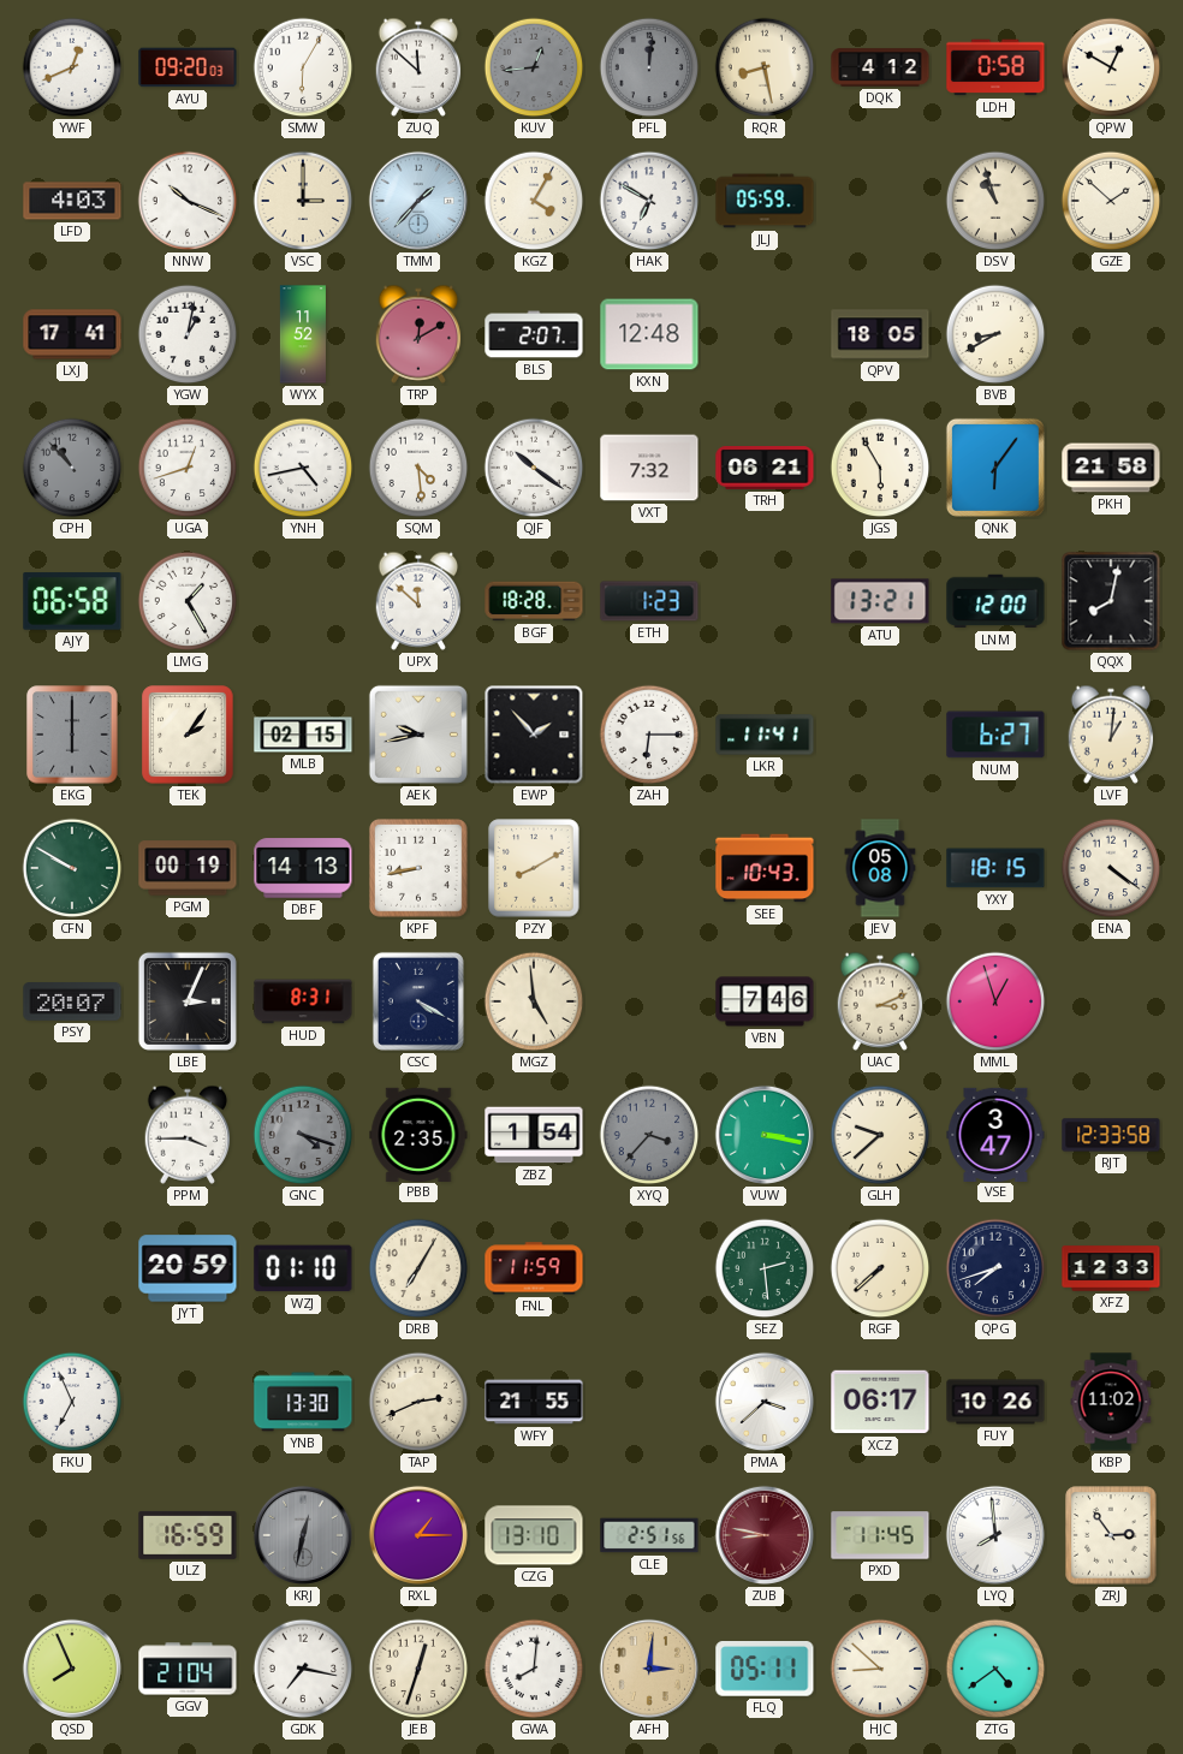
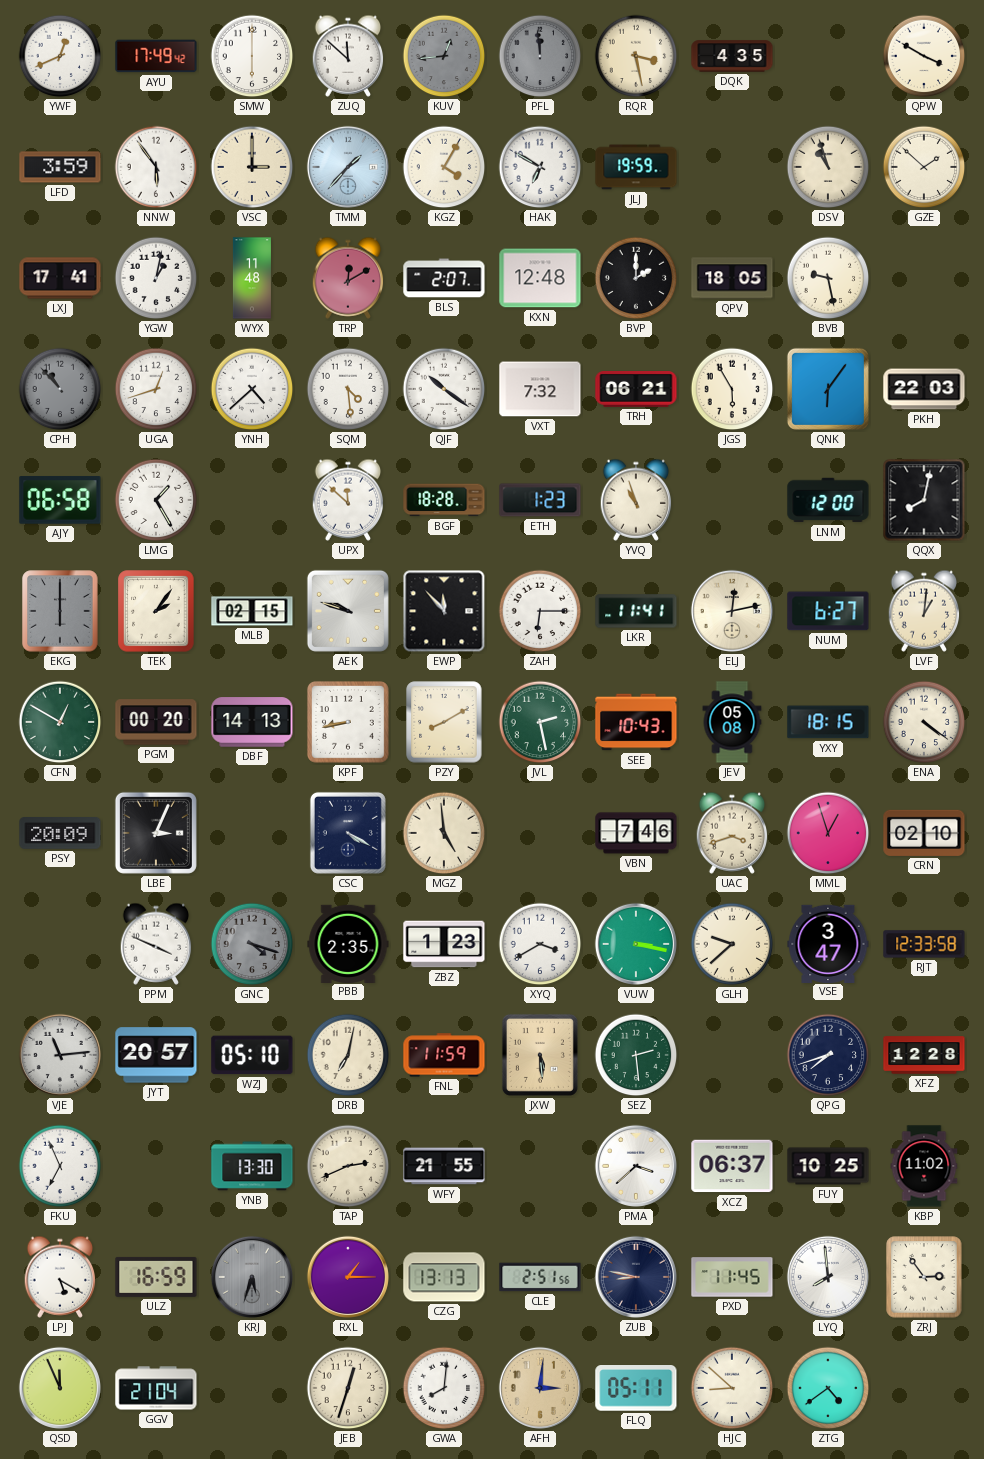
AYU: 09:20 -> 17:49
SMW: 6:05 -> 6:00
PFL: 12:01 -> 11:59
RQR: 8:28 -> 3:28
DQK: 4:12 -> 4:35
LDH: 0:58 -> none
QPW: 12:50 -> 3:50
LFD: 4:03 -> 3:59
NNW: 10:19 -> 5:54
JLJ: 05:59 -> 19:59
WYX: 11:52 -> 11:48
BVP: none -> 2:00
BVB: 8:40 -> 9:28
YNH: 4:43 -> 4:38
PKH: 21:58 -> 22:03
YVQ: none -> 10:57
ATU: 13:21 -> none
AEK: 9:43 -> 9:48
EWP: 1:53 -> 11:53
ELJ: none -> 12:13
CFN: 9:50 -> 12:50
PGM: 00:19 -> 00:20
JVL: none -> 2:28
PSY: 20:07 -> 20:09
HUD: 8:31 -> none
UAC: 3:11 -> 3:42
CRN: none -> 02:10
PPM: 3:45 -> 3:49
ZBZ: 1:54 -> 1:23
XYQ: 3:37 -> 3:40
XYQ dial: grey -> white
VJE: none -> 11:14
JYT: 20:59 -> 20:57
WZJ: 01:10 -> 05:10
DRB: 7:05 -> 7:02
JXW: none -> 5:29
RGF: 7:38 -> none
XFZ: 12:33 -> 12:28
XCZ: 06:17 -> 06:37
FUY: 10:26 -> 10:25
LPJ: none -> 5:20
KRJ: 12:32 -> 5:33
CZG: 13:10 -> 13:13
ZUB dial: burgundy -> navy
QSD: 7:56 -> 11:56
GDK: 7:17 -> none
